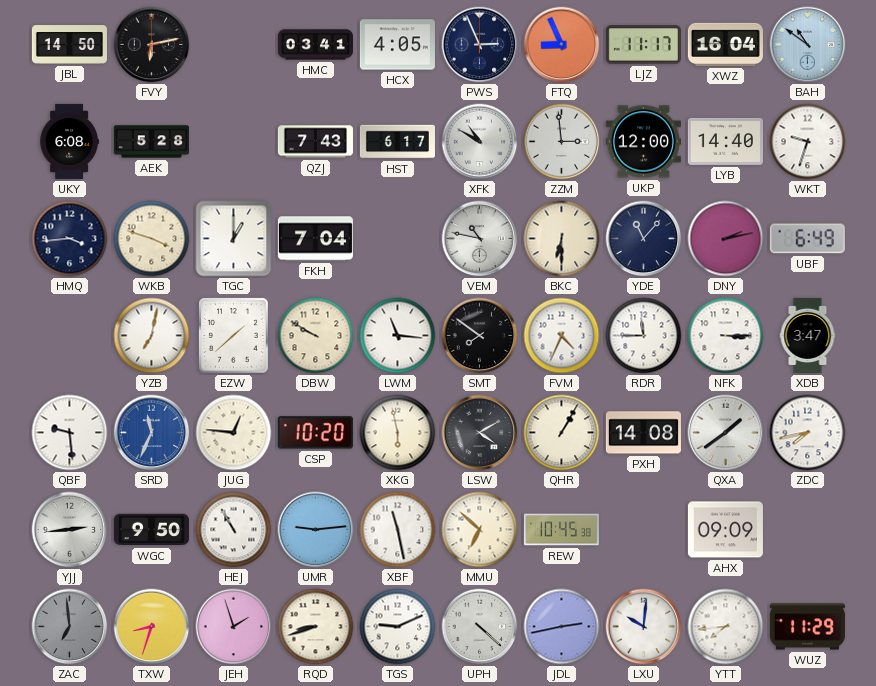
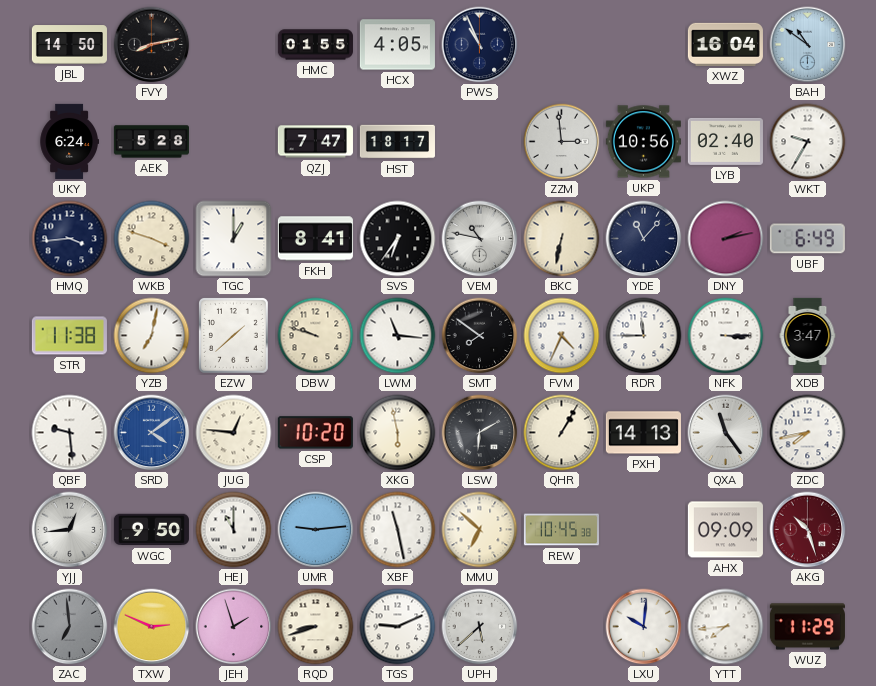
FVY: 6:13 -> 8:13
HMC: 03:41 -> 01:55
PWS: 2:56 -> 10:56
FTQ: 8:56 -> none
LJZ: 11:17 -> none
UKY: 6:08 -> 6:24
QZJ: 7:43 -> 7:47
HST: 6:17 -> 18:17
XFK: 10:50 -> none
UKP: 12:00 -> 10:56
LYB: 14:40 -> 02:40
WKT: 9:33 -> 9:35
FKH: 7:04 -> 8:41
SVS: none -> 6:36
BKC: 6:30 -> 6:32
STR: none -> 11:38
DBW: 9:50 -> 9:48
SRD: 11:34 -> 4:09
LSW: 4:10 -> 6:10
PXH: 14:08 -> 14:13
QXA: 1:39 -> 11:24
YJJ: 2:44 -> 12:44
HEJ: 10:55 -> 11:00
AKG: none -> 10:27
TXW: 8:33 -> 2:49
UPH: 4:22 -> 5:38
JDL: 2:43 -> none
